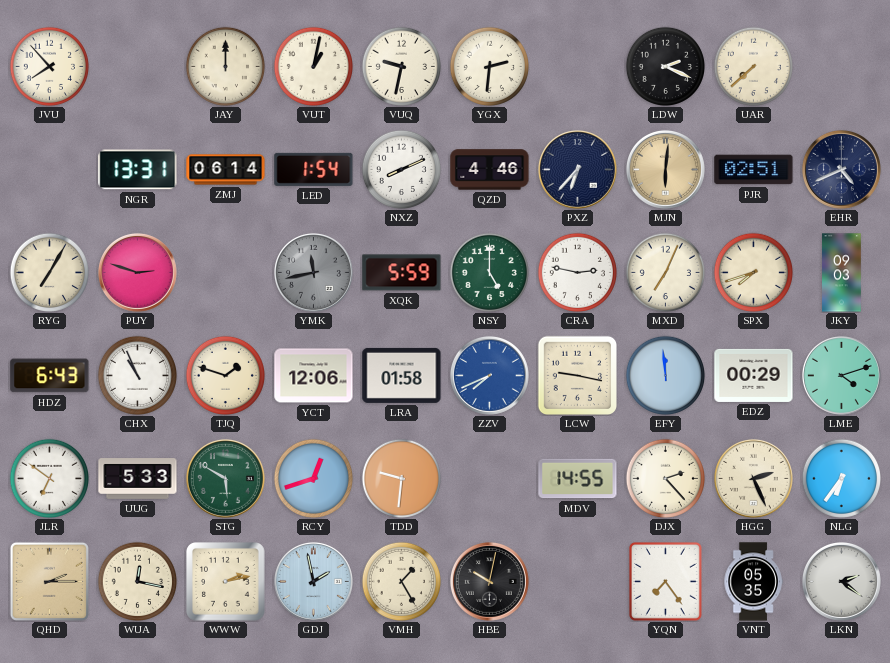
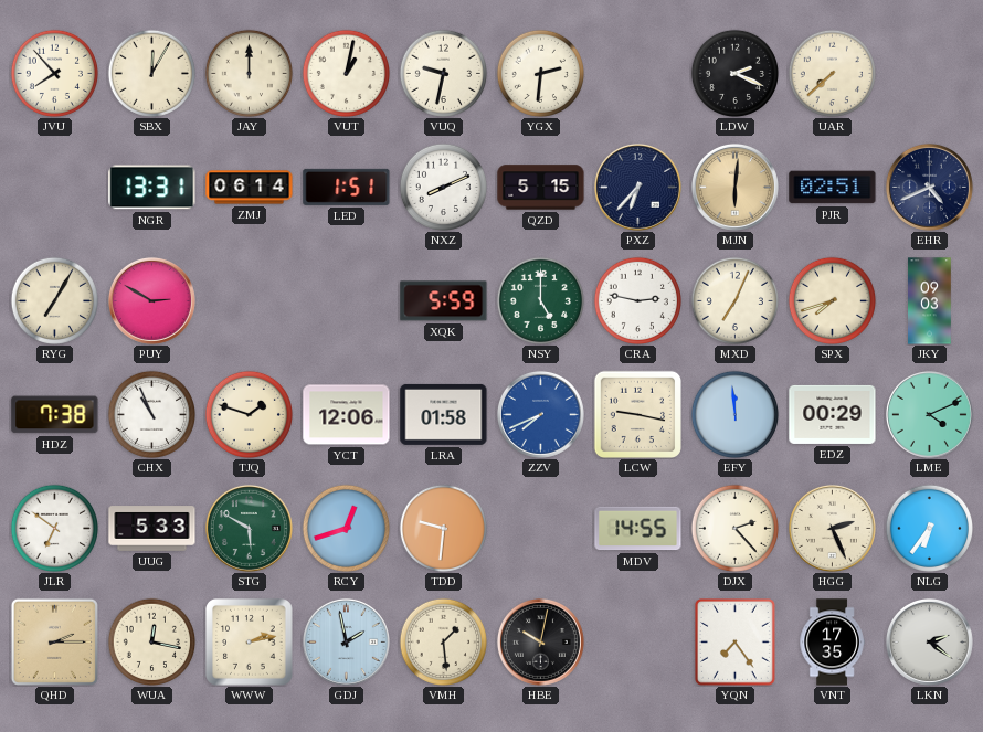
SBX: none -> 12:05
LED: 1:54 -> 1:51
QZD: 4:46 -> 5:15
PUY: 2:48 -> 2:50
YMK: 11:43 -> none
HDZ: 6:43 -> 7:38
LME: 4:12 -> 4:11
VMH: 1:25 -> 1:29
VNT: 05:35 -> 17:35
